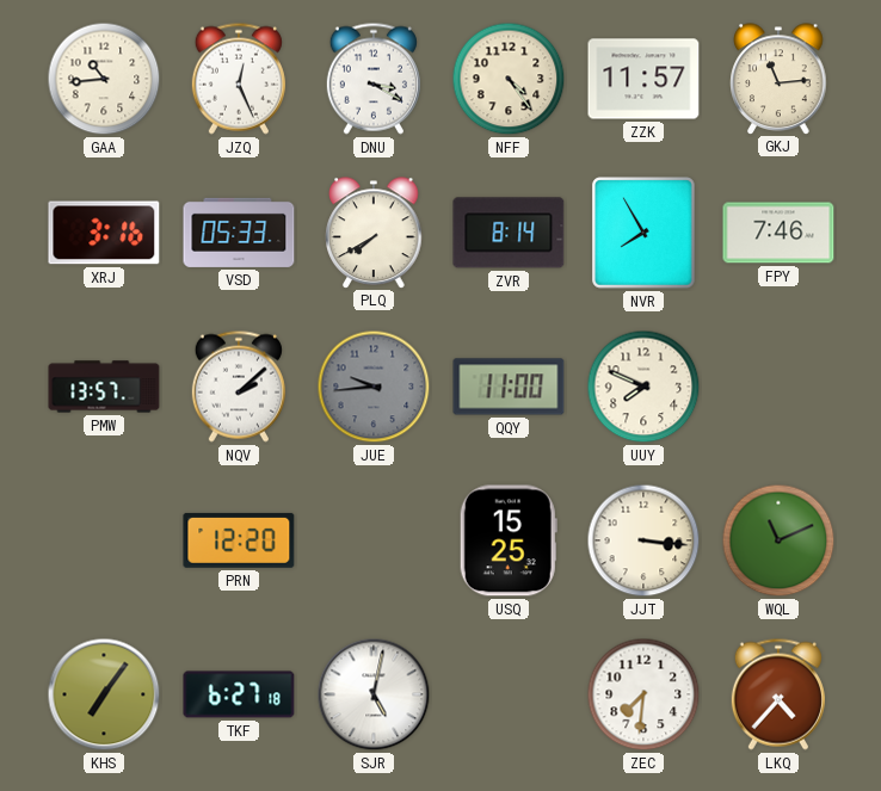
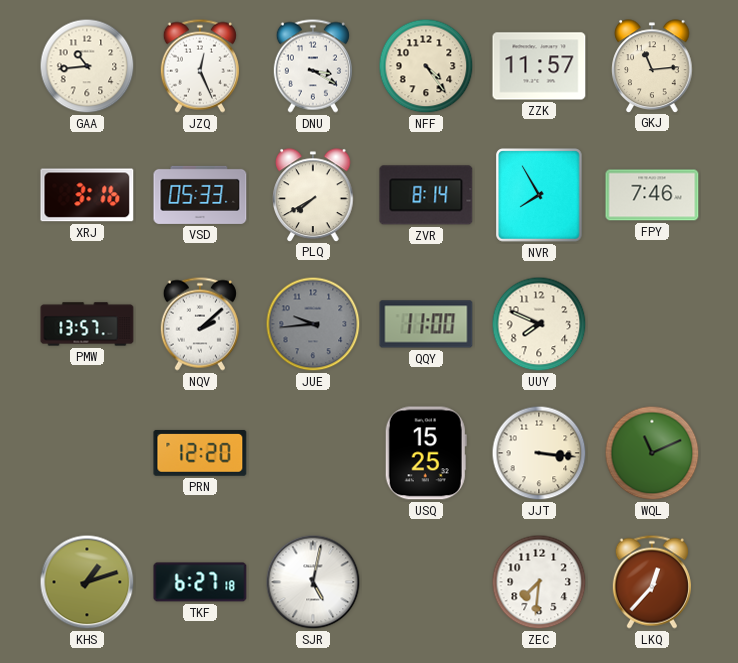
KHS: 7:06 -> 1:12
LKQ: 4:37 -> 12:37
